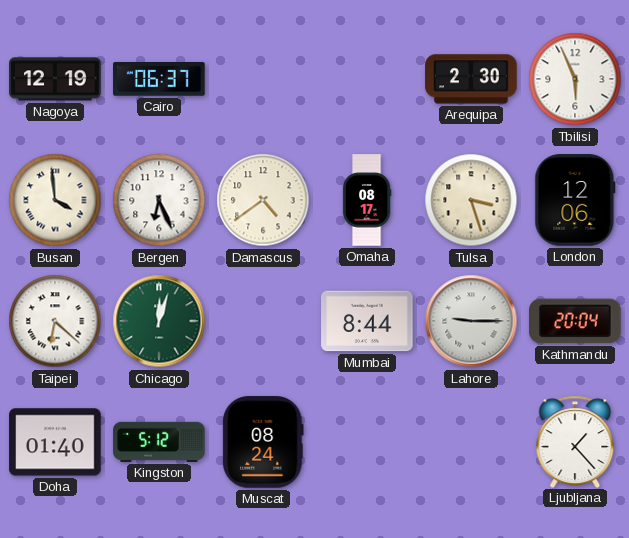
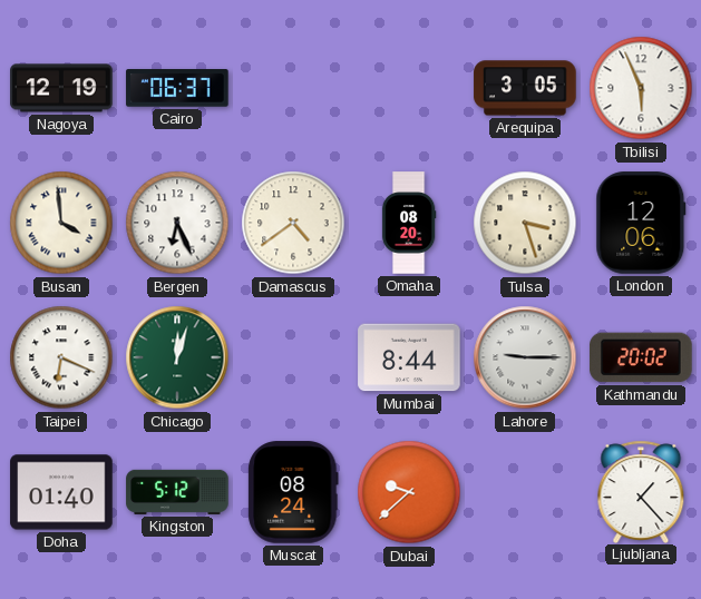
Arequipa: 2:30 -> 3:05
Omaha: 08:17 -> 08:20
Taipei: 6:22 -> 6:19
Kathmandu: 20:04 -> 20:02
Dubai: none -> 9:38
